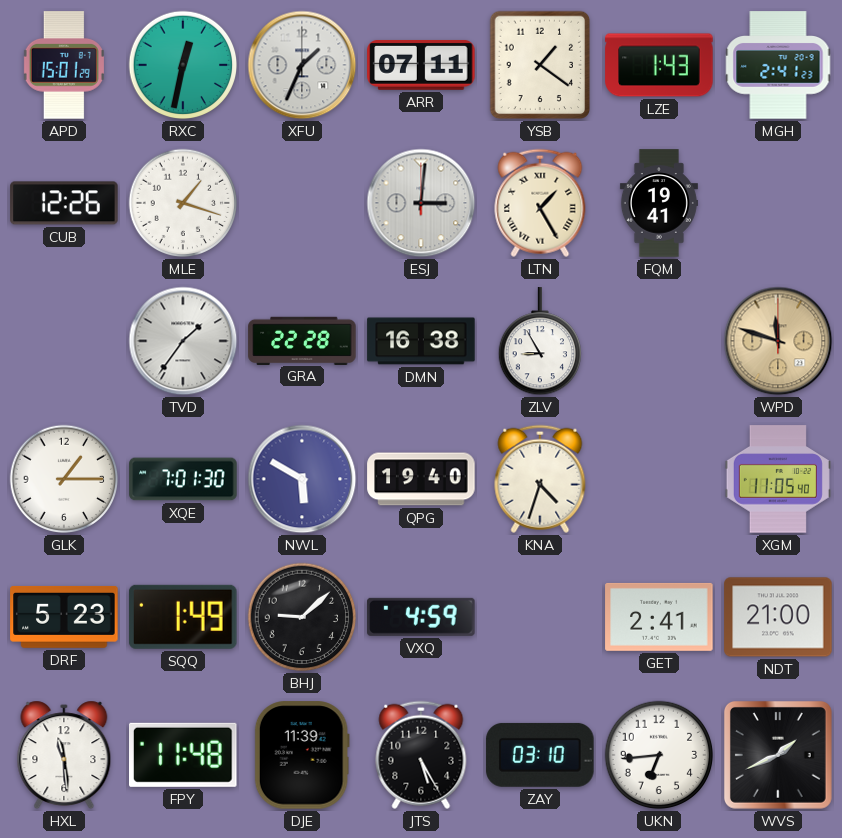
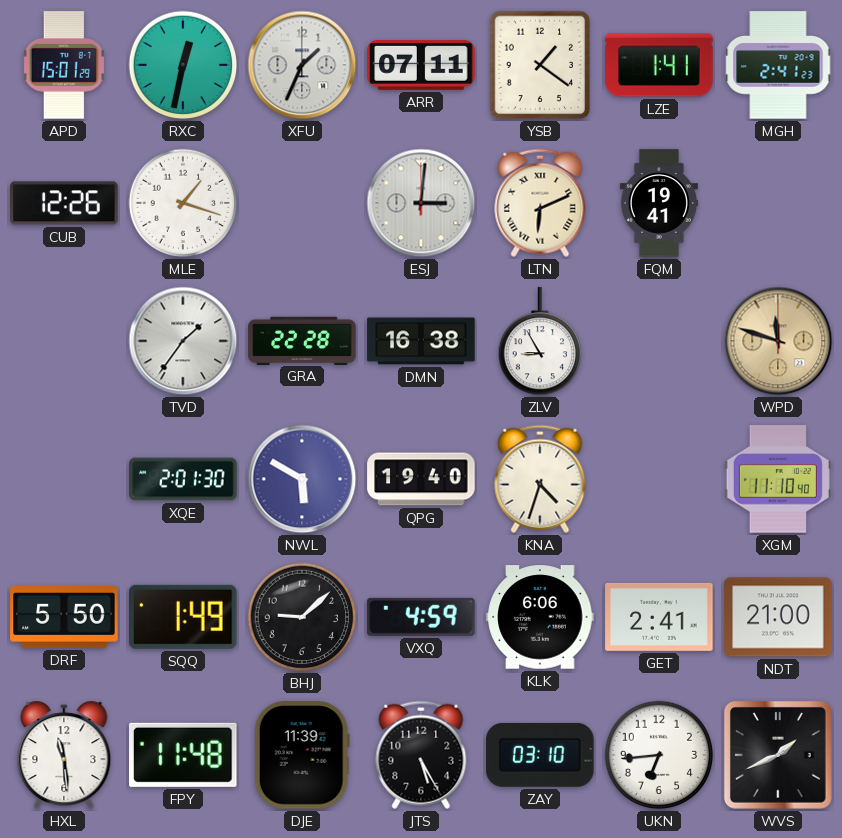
LZE: 1:43 -> 1:41
LTN: 1:25 -> 6:11
GLK: 1:15 -> none
XQE: 7:01 -> 2:01
XGM: 11:05 -> 11:10
DRF: 5:23 -> 5:50
KLK: none -> 6:06
